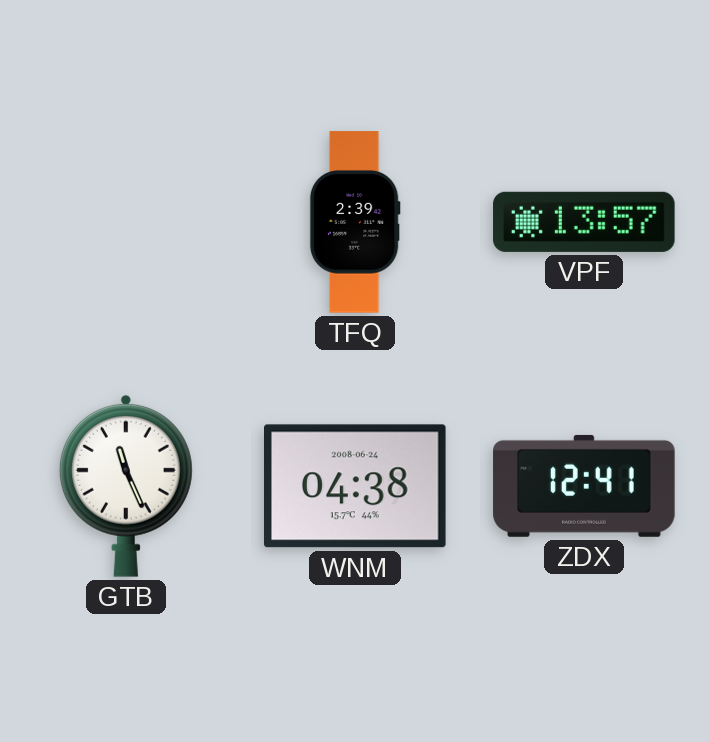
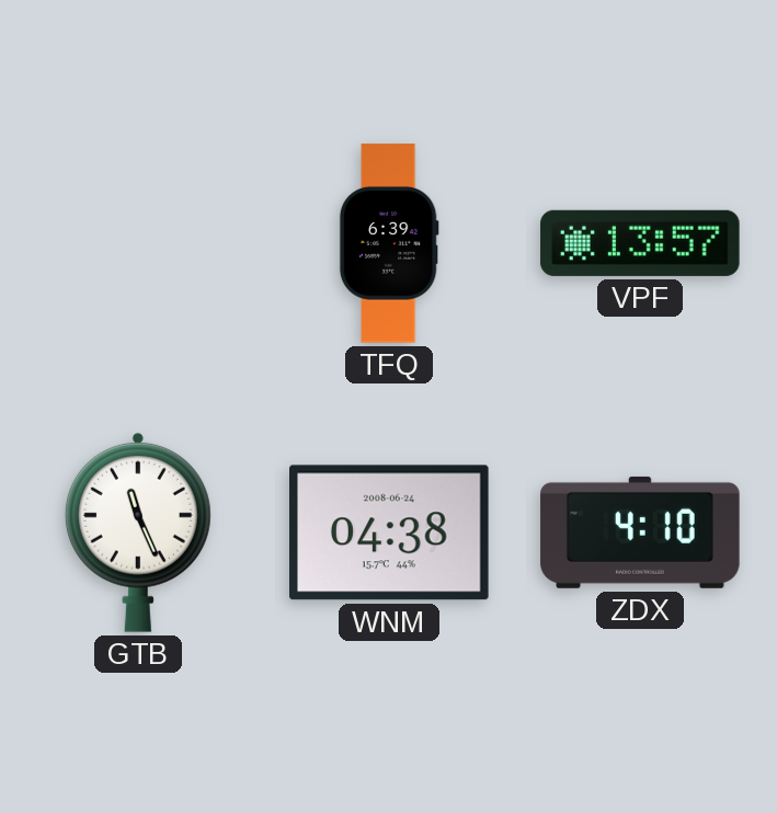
TFQ: 2:39 -> 6:39
ZDX: 12:41 -> 4:10
